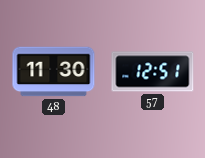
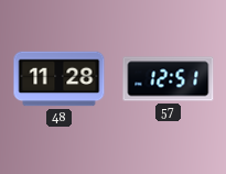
48: 11:30 -> 11:28
